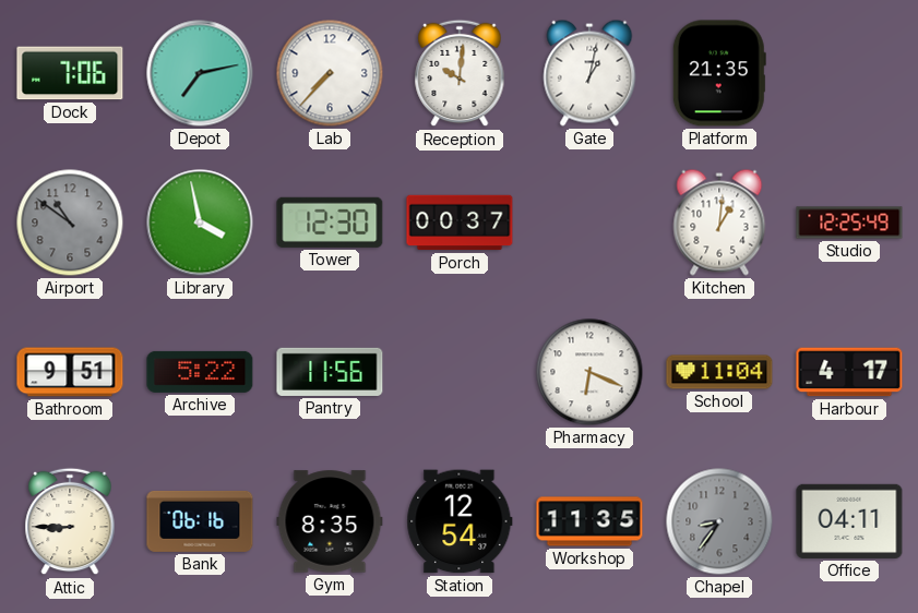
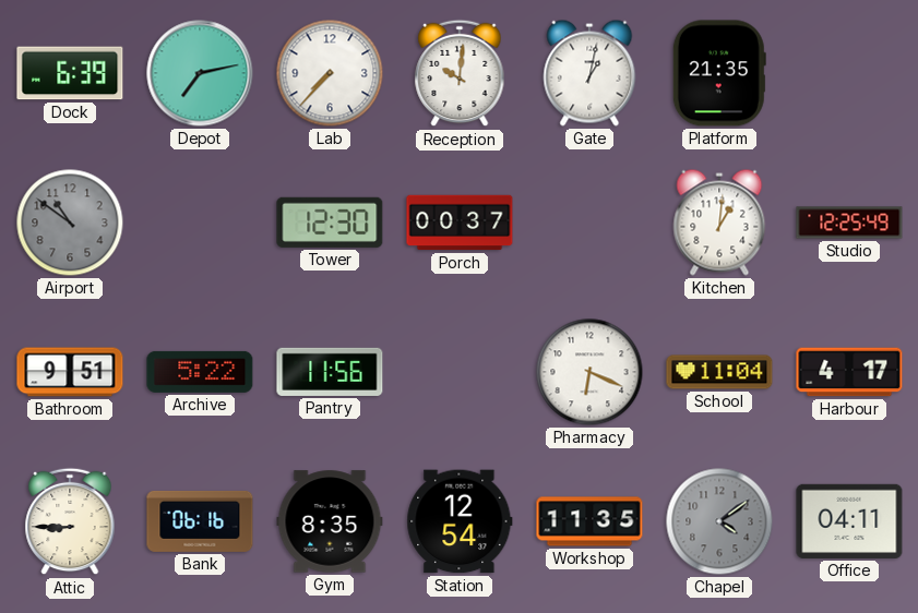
Dock: 7:06 -> 6:39
Library: 3:58 -> none
Chapel: 8:36 -> 4:09
